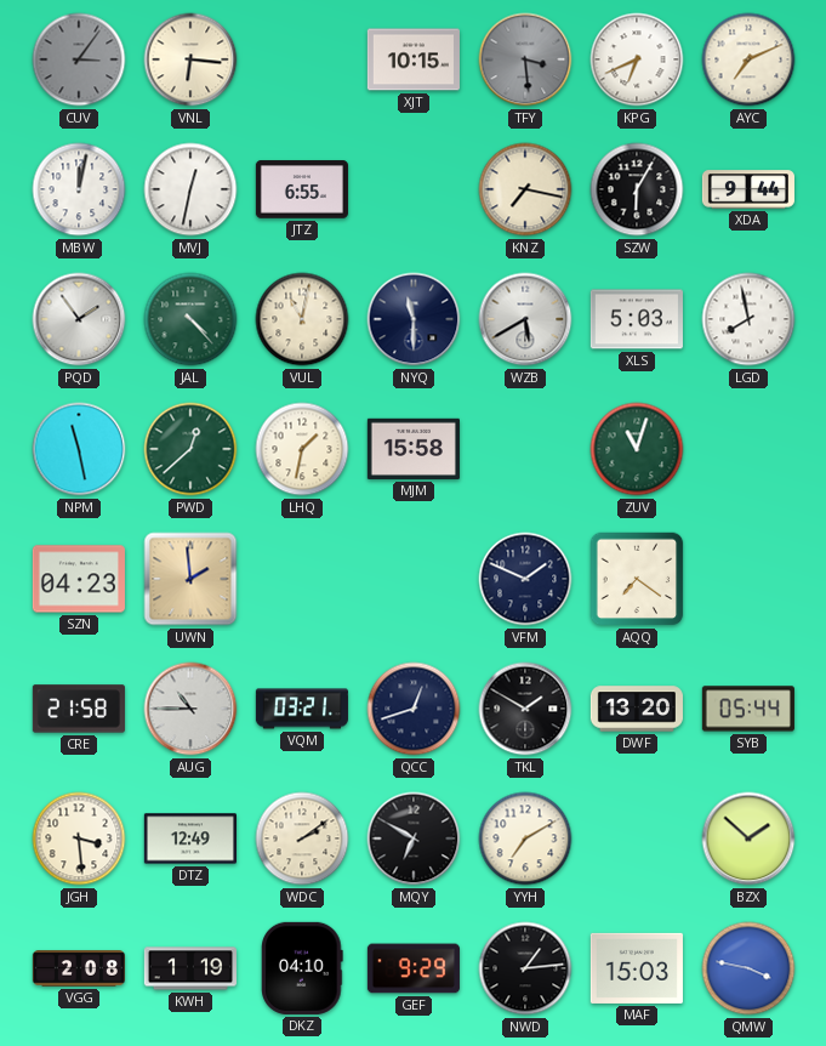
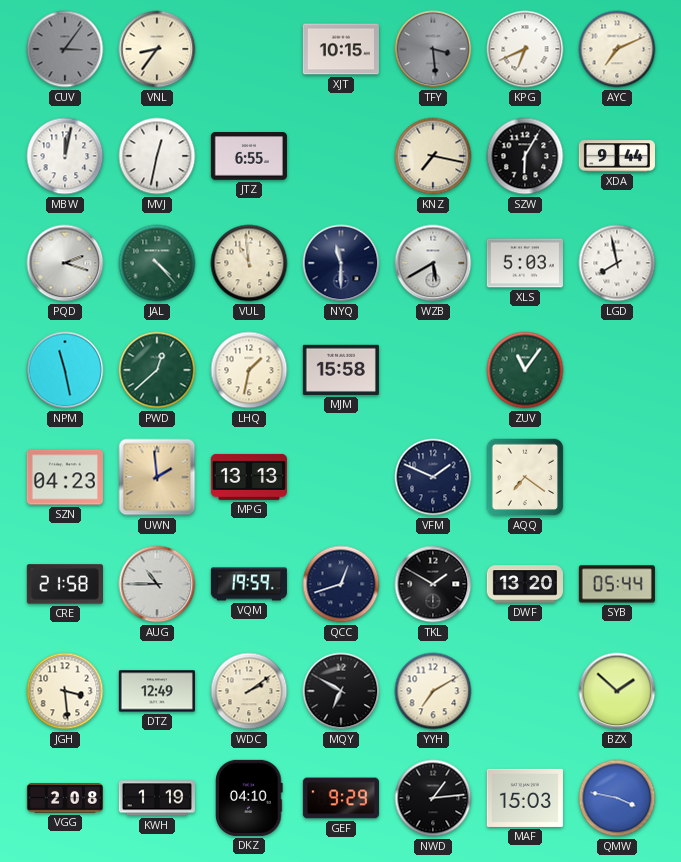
VNL: 6:16 -> 8:36
PQD: 1:54 -> 2:18
VUL: 11:02 -> 10:59
ZUV: 11:03 -> 11:06
MPG: none -> 13:13
VQM: 03:21 -> 19:59
